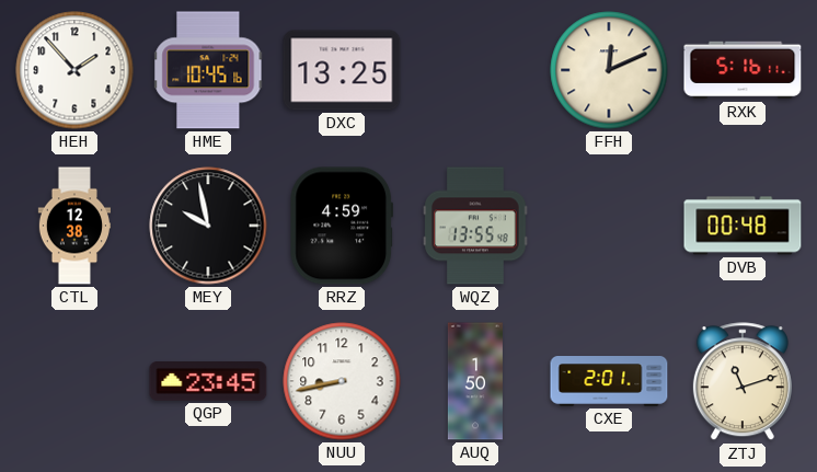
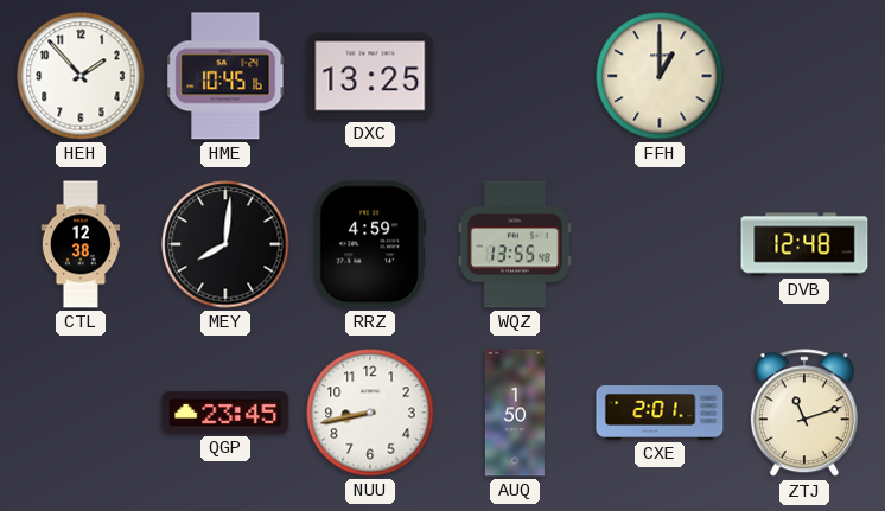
FFH: 12:11 -> 1:00
RXK: 5:16 -> none
MEY: 9:58 -> 8:01
DVB: 00:48 -> 12:48
